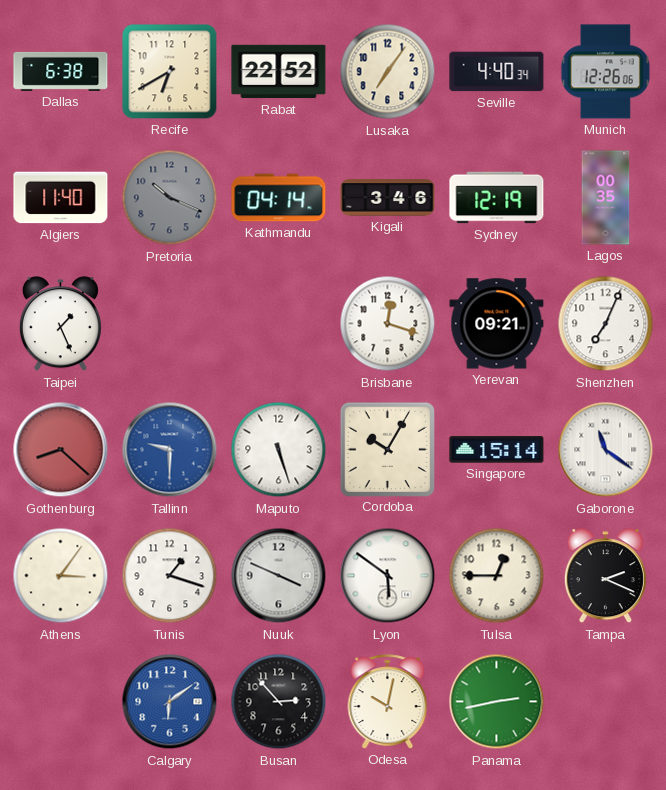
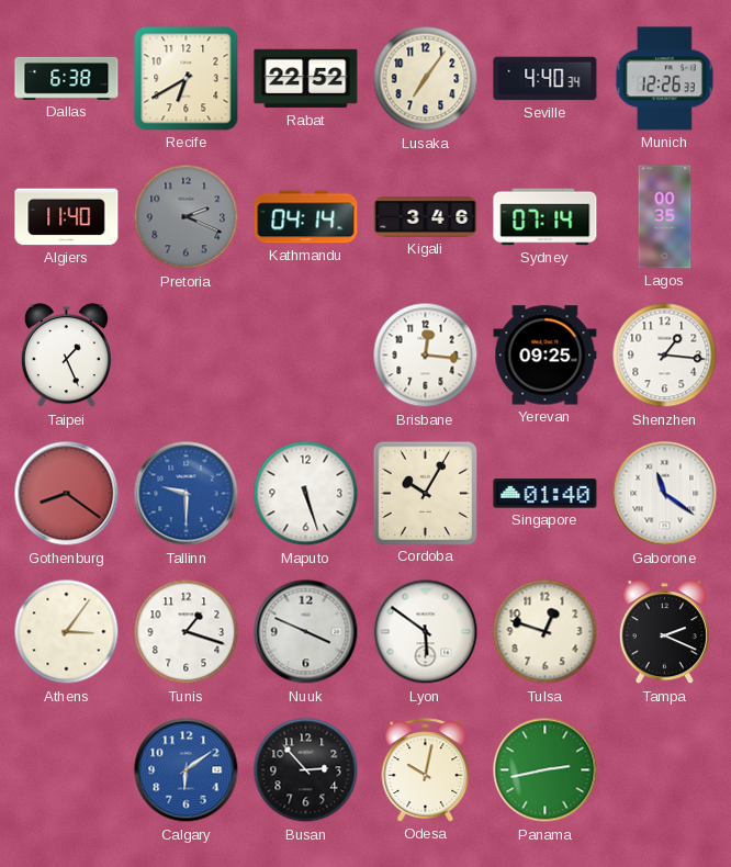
Munich: 12:26:06 -> 12:26:33
Pretoria: 10:19 -> 2:19
Sydney: 12:19 -> 07:14
Brisbane: 12:18 -> 12:16
Yerevan: 09:21 -> 09:25
Shenzhen: 7:04 -> 1:16
Gothenburg: 8:22 -> 8:21
Singapore: 15:14 -> 01:40
Tulsa: 12:45 -> 12:48
